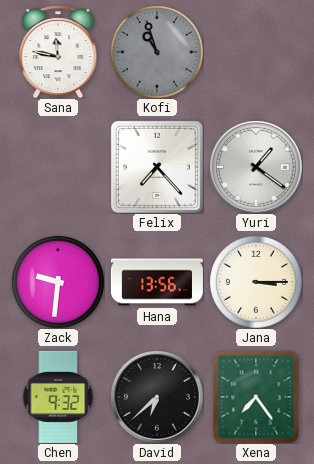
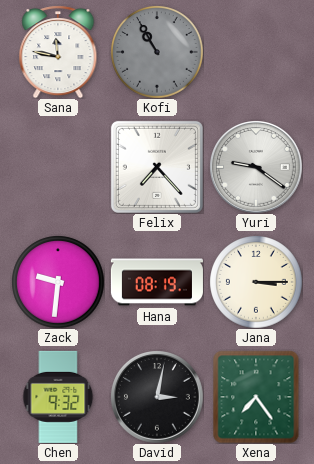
Kofi: 10:57 -> 10:55
Yuri: 1:21 -> 9:21
Hana: 13:56 -> 08:19
David: 6:38 -> 3:02
